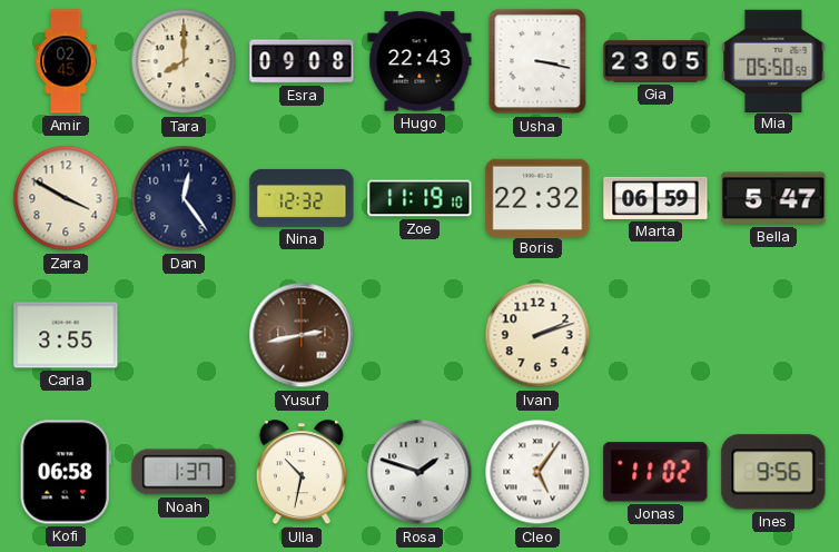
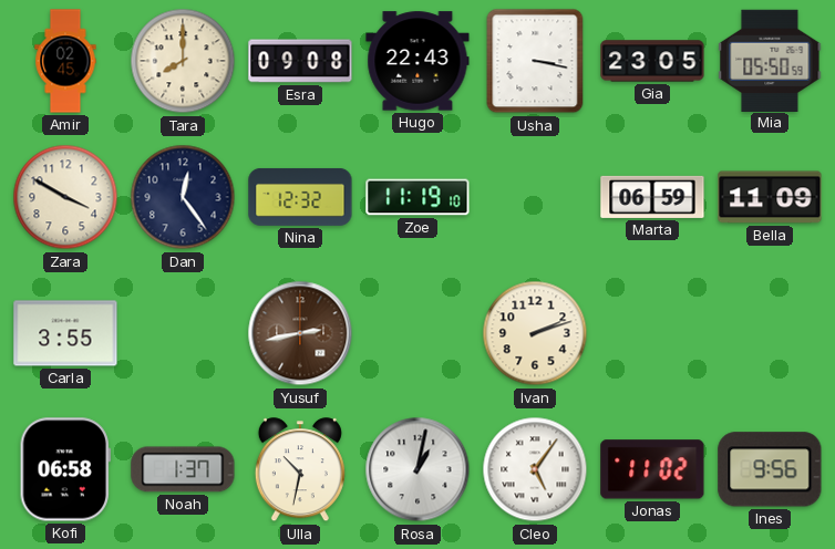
Boris: 22:32 -> none
Bella: 5:47 -> 11:09
Rosa: 1:48 -> 1:02
